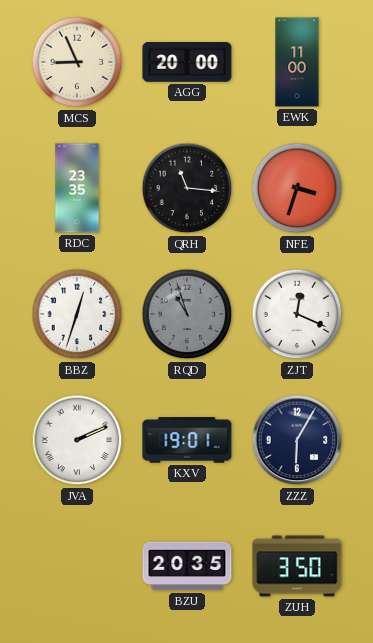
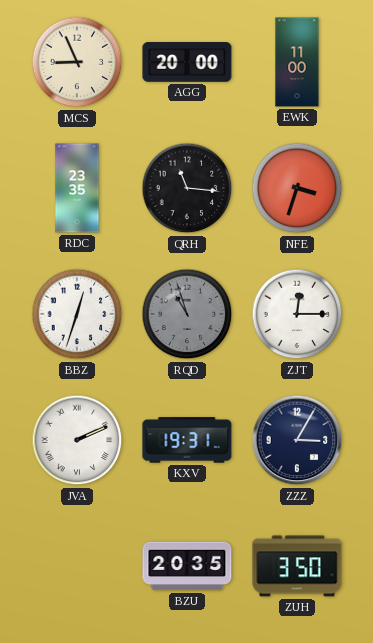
ZJT: 12:19 -> 12:15
KXV: 19:01 -> 19:31
ZZZ: 6:05 -> 3:05
